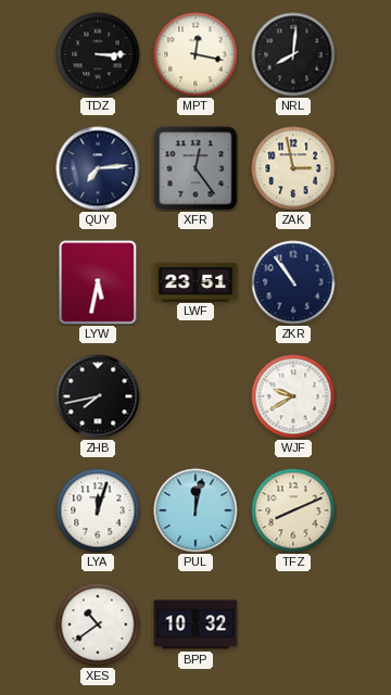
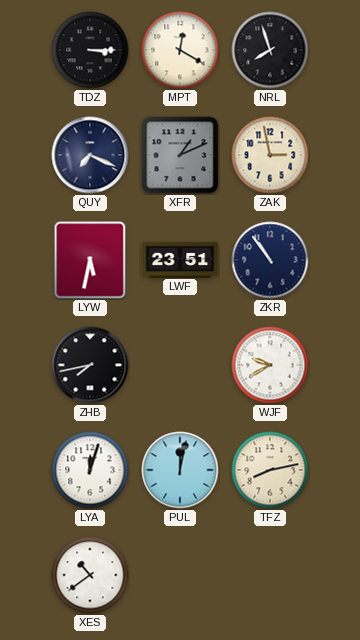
MPT: 12:17 -> 12:20
NRL: 8:01 -> 7:57
QUY: 7:14 -> 7:19
XFR: 12:24 -> 1:11
TFZ: 8:11 -> 8:13
BPP: 10:32 -> none
